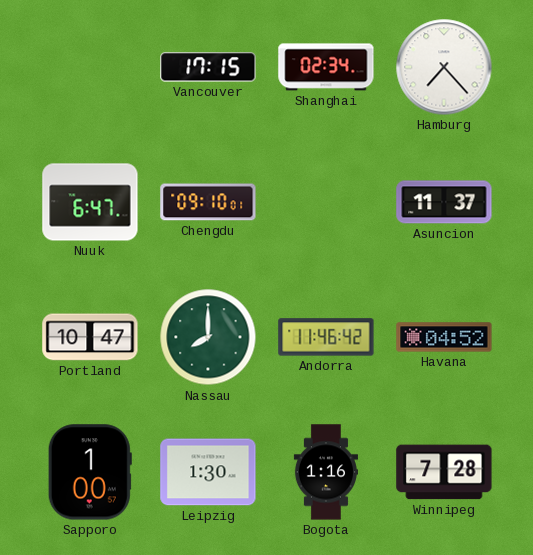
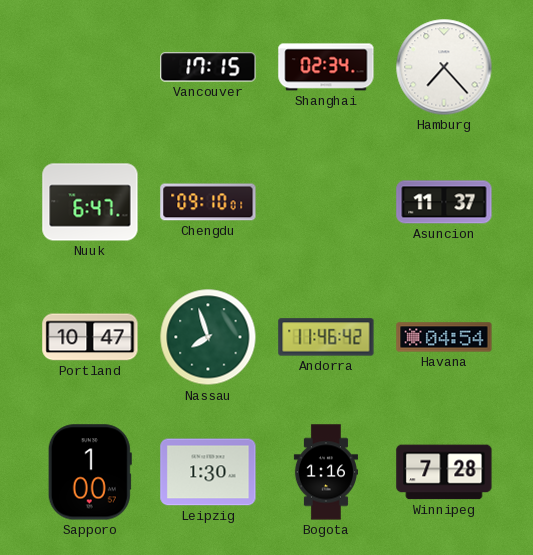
Nassau: 8:00 -> 7:57
Havana: 04:52 -> 04:54
